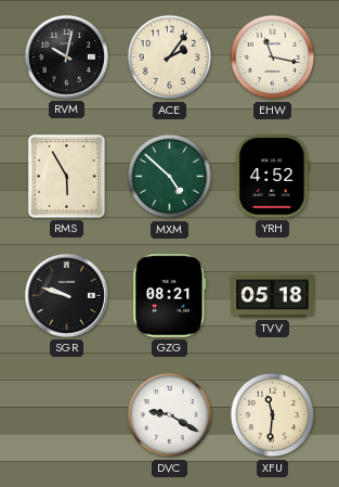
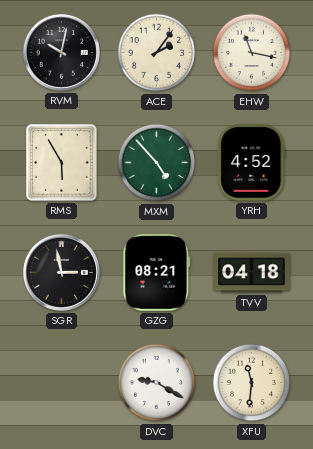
MXM: 4:52 -> 4:53
SGR: 9:48 -> 2:58
TVV: 05:18 -> 04:18
